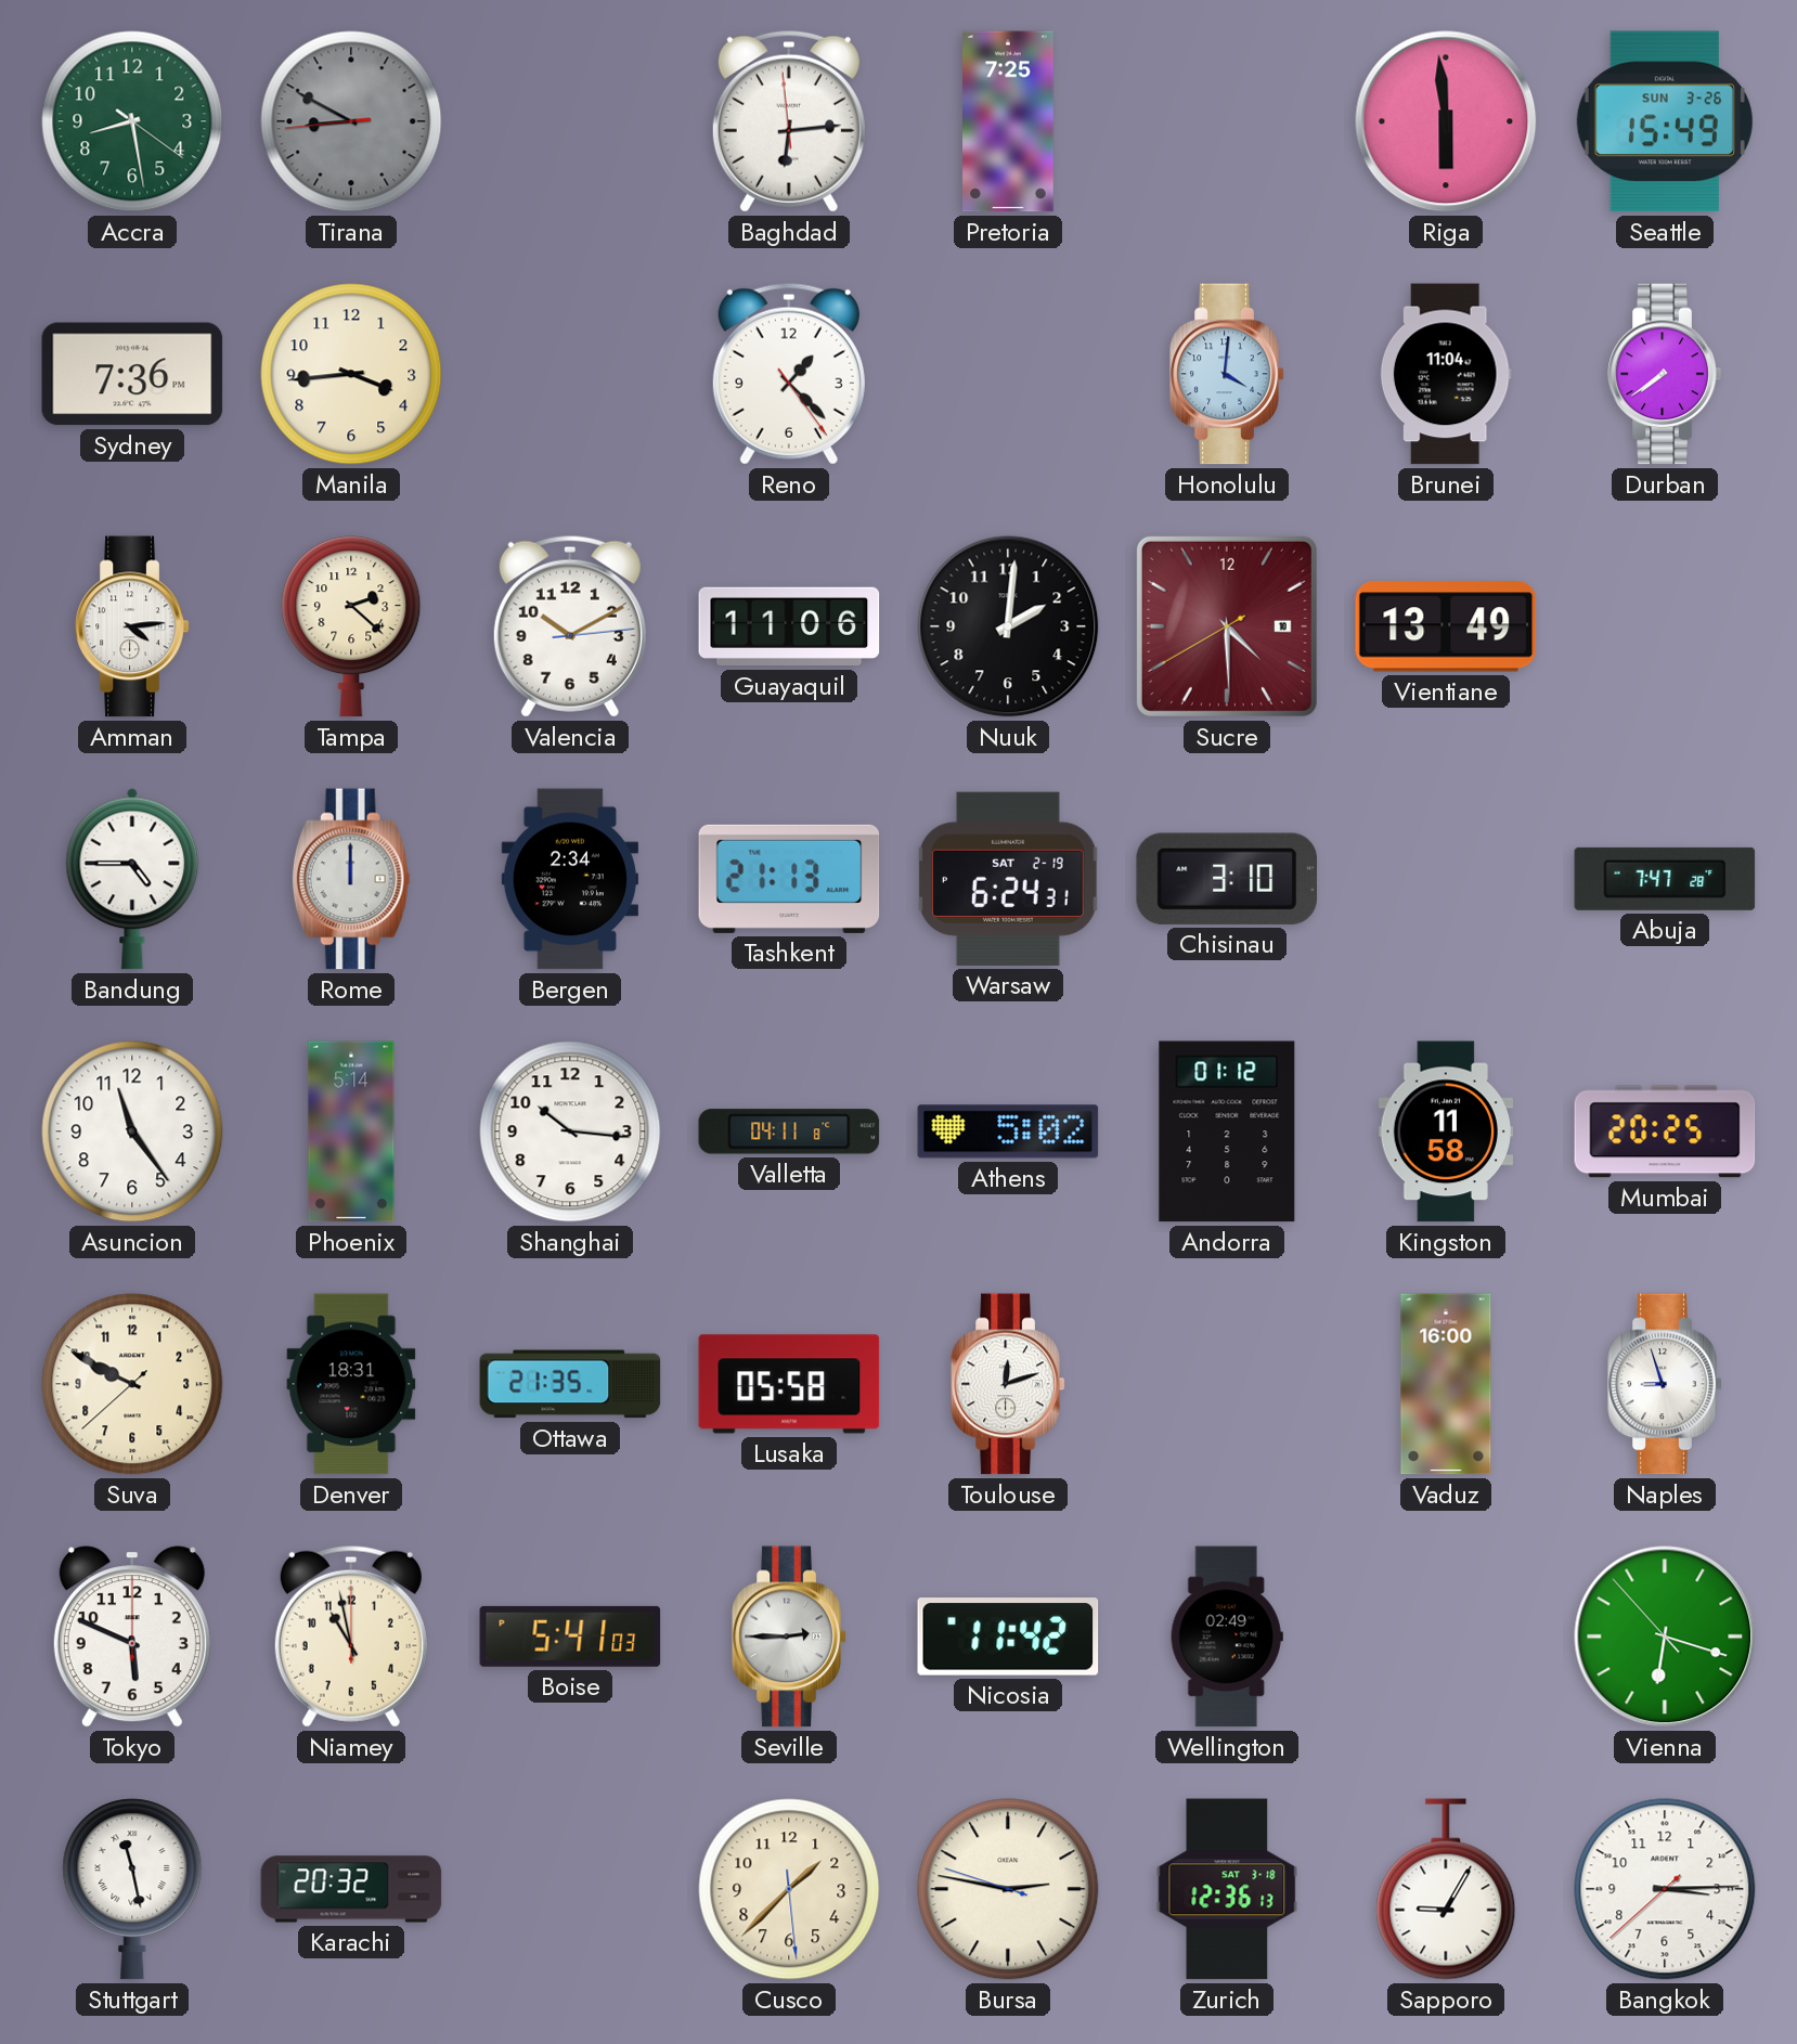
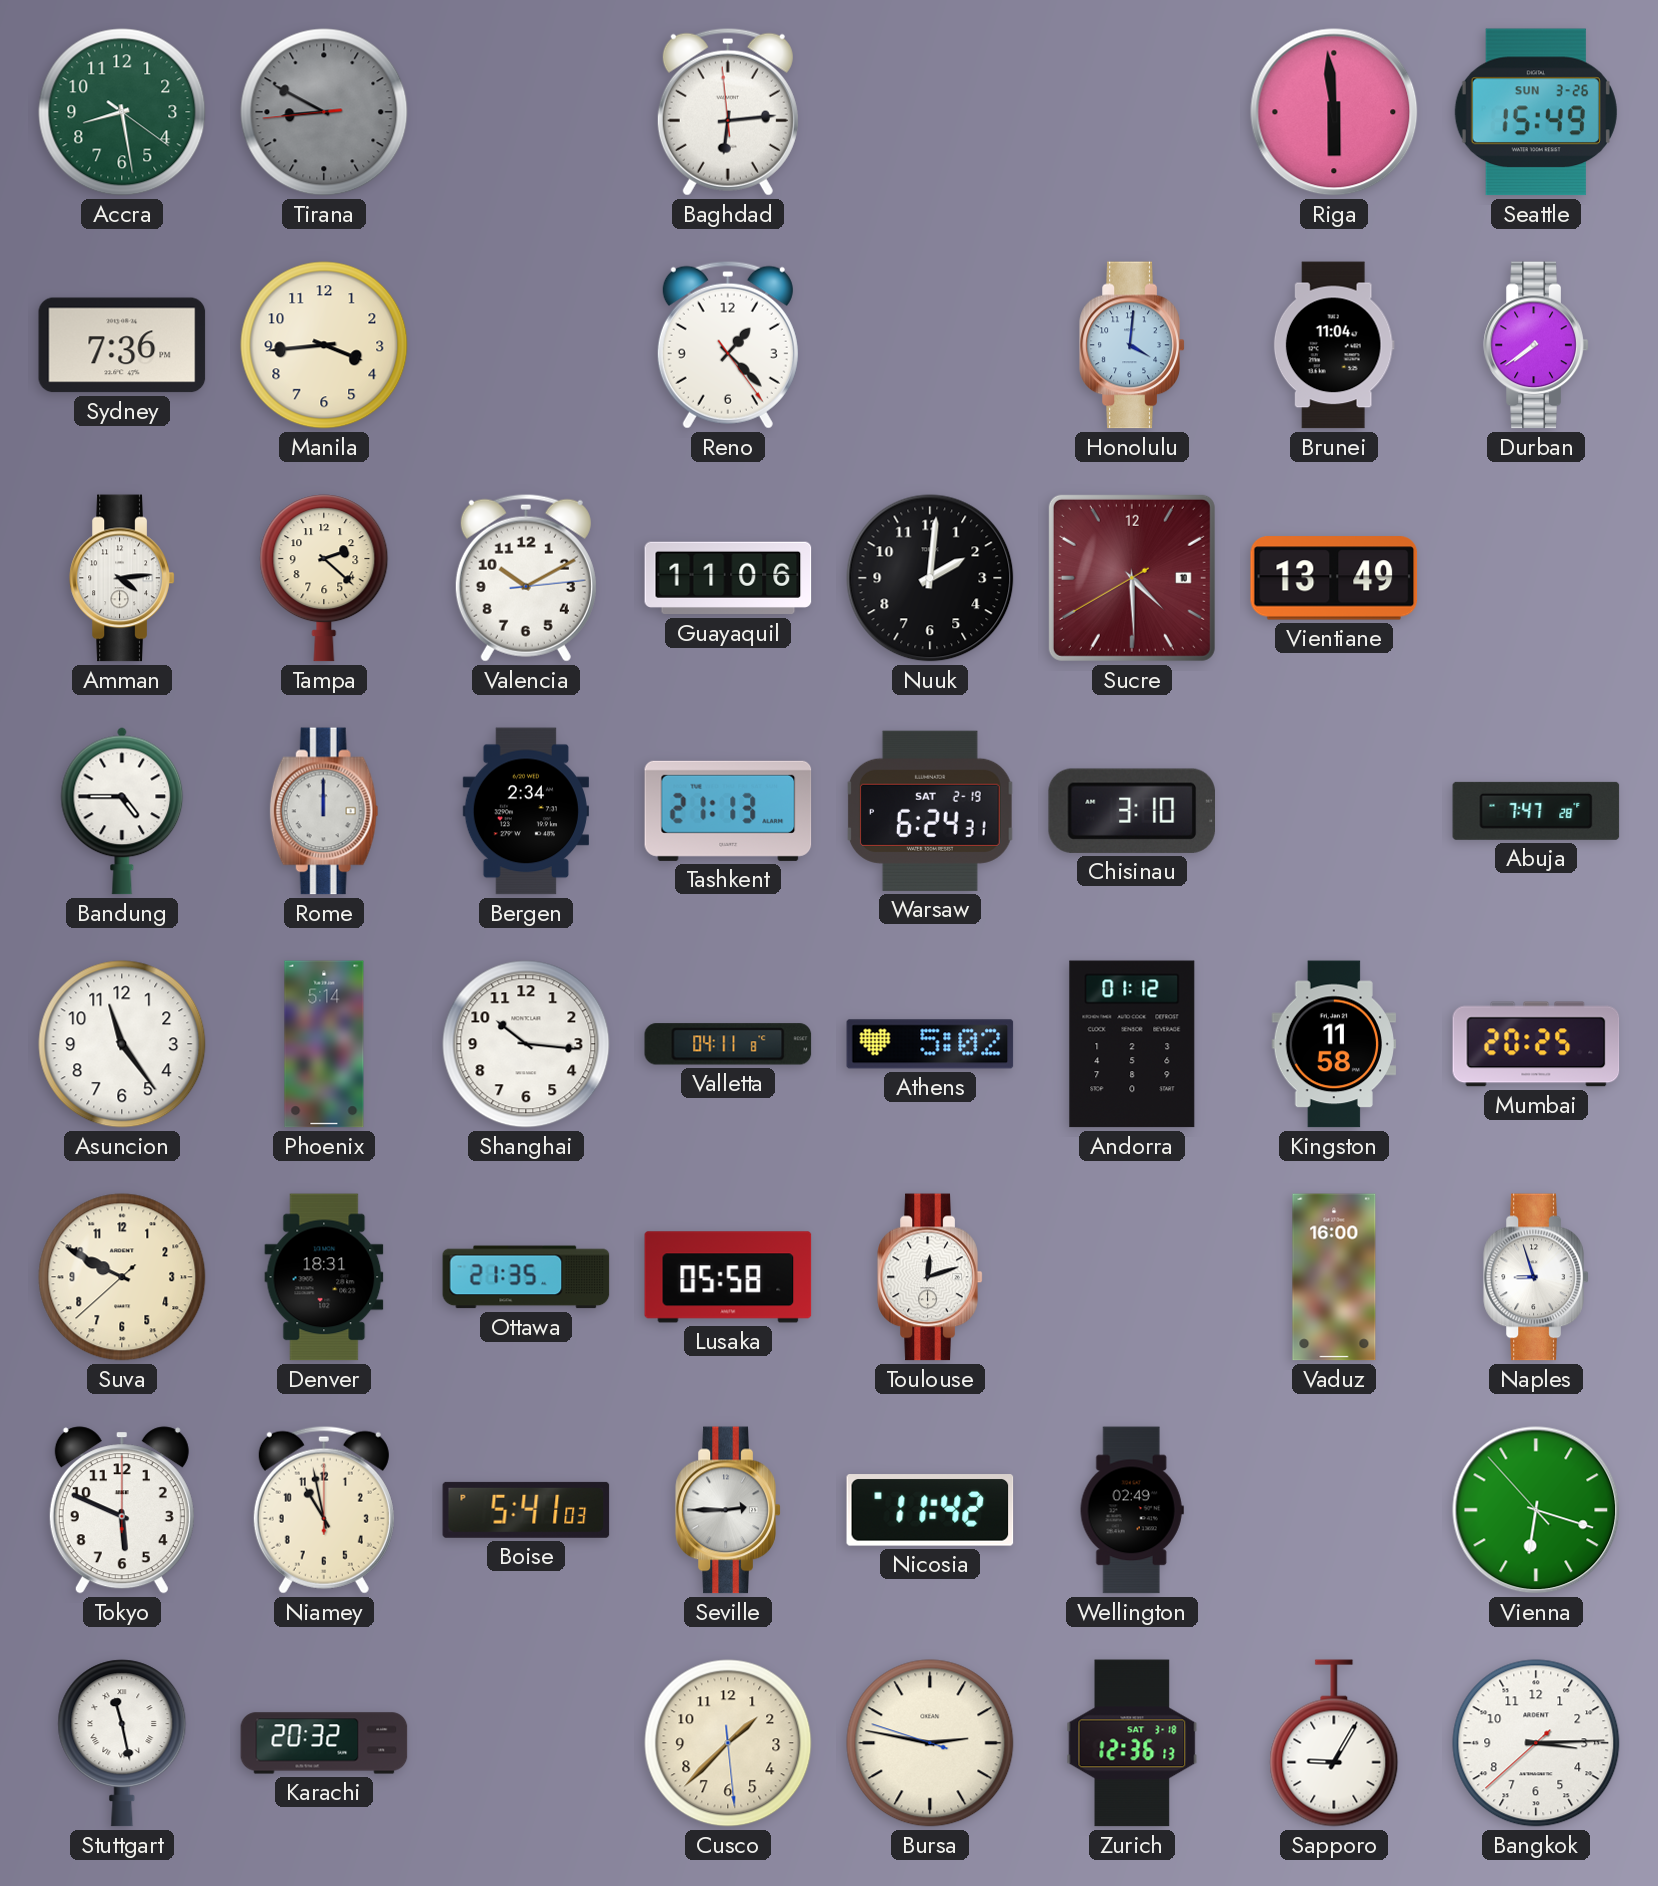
Pretoria: 7:25 -> none
